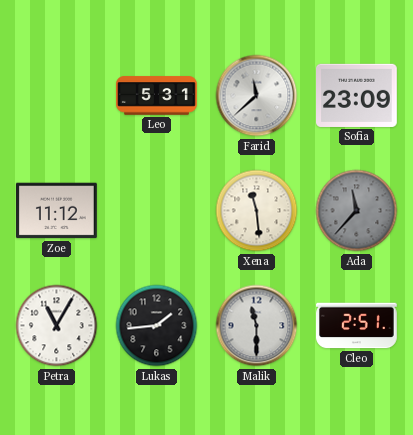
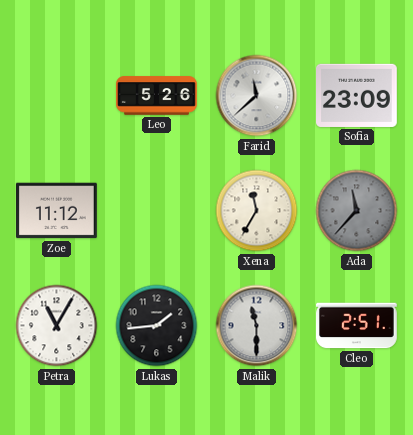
Leo: 5:31 -> 5:26
Xena: 11:29 -> 11:35
